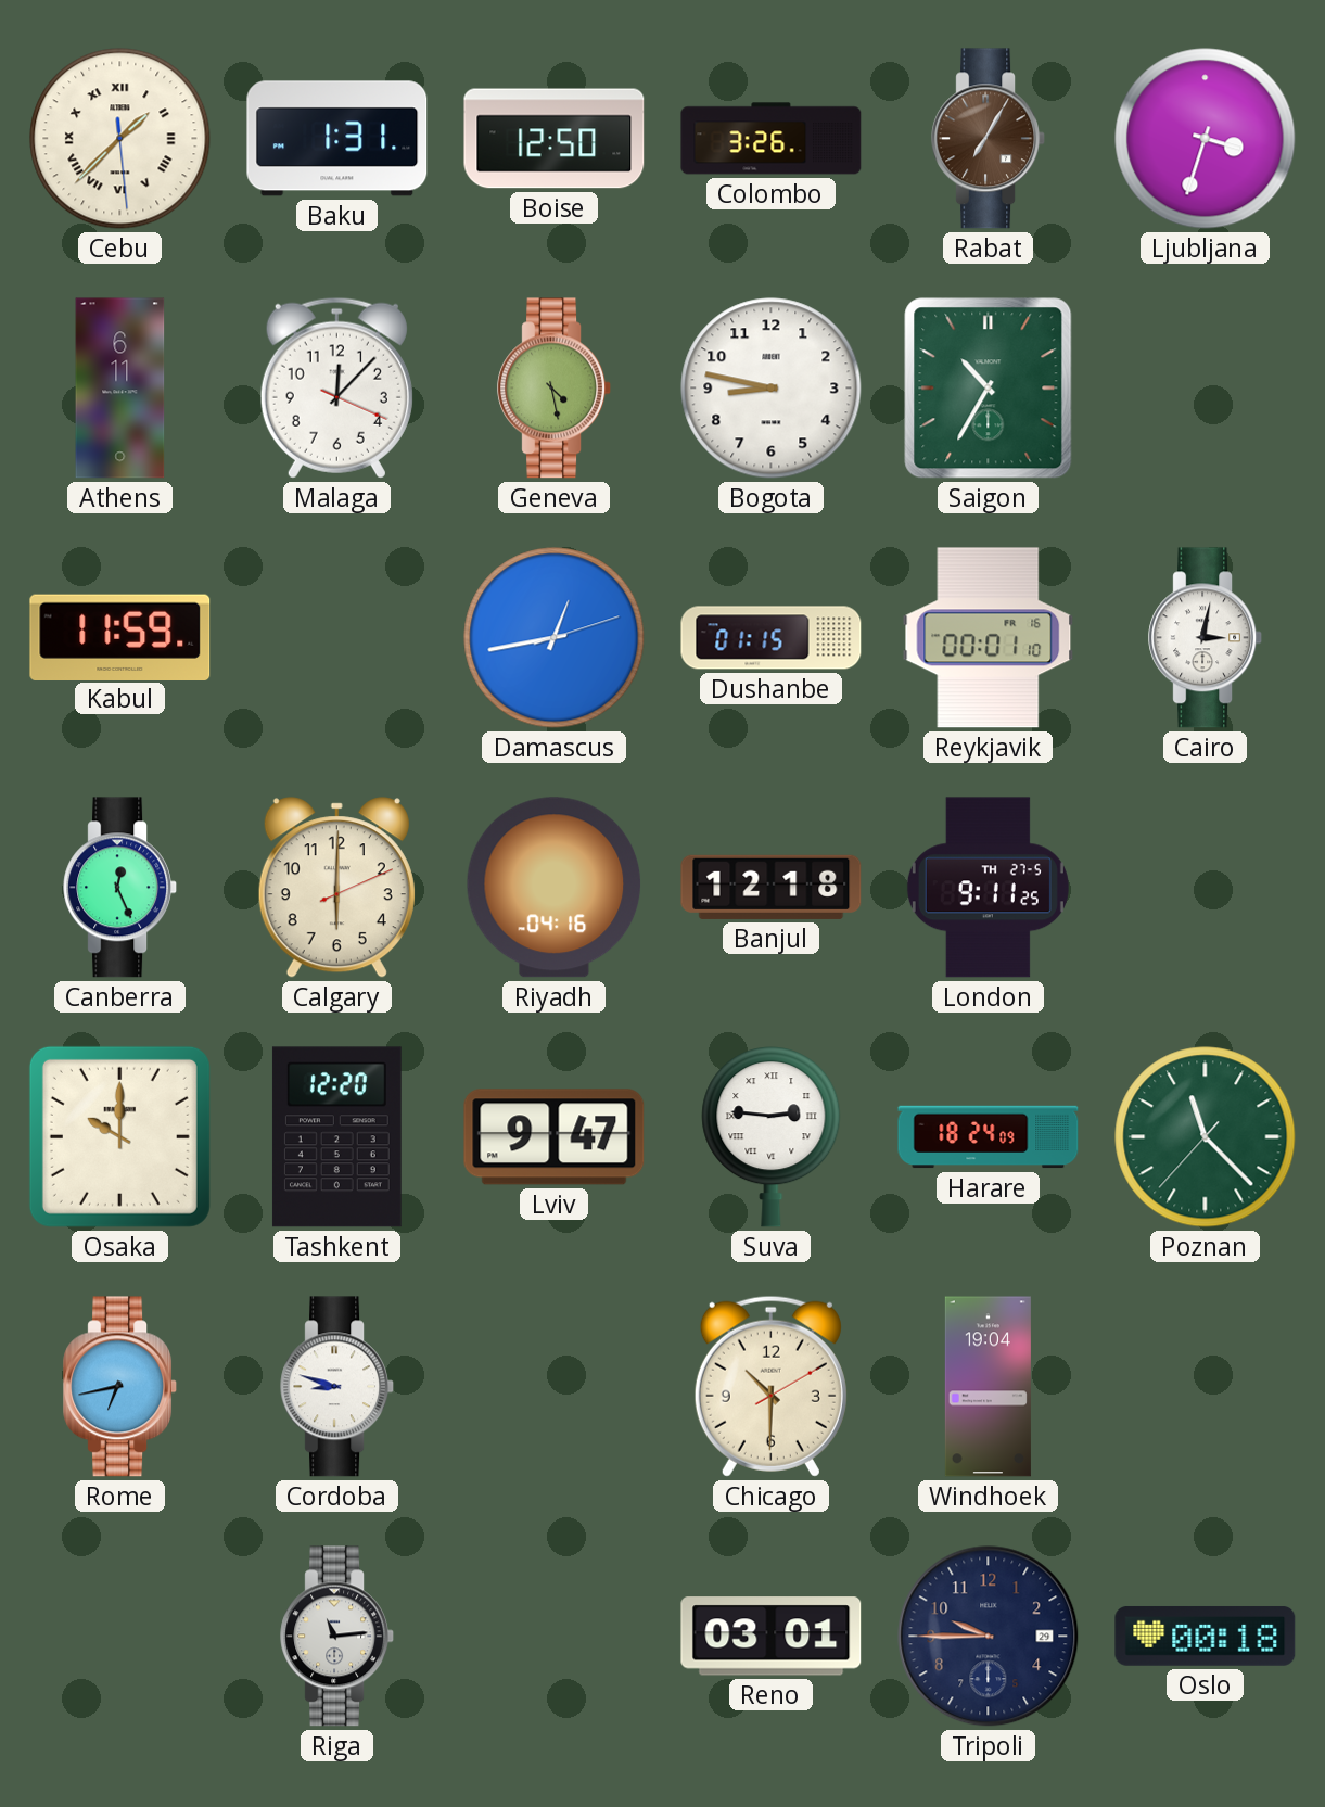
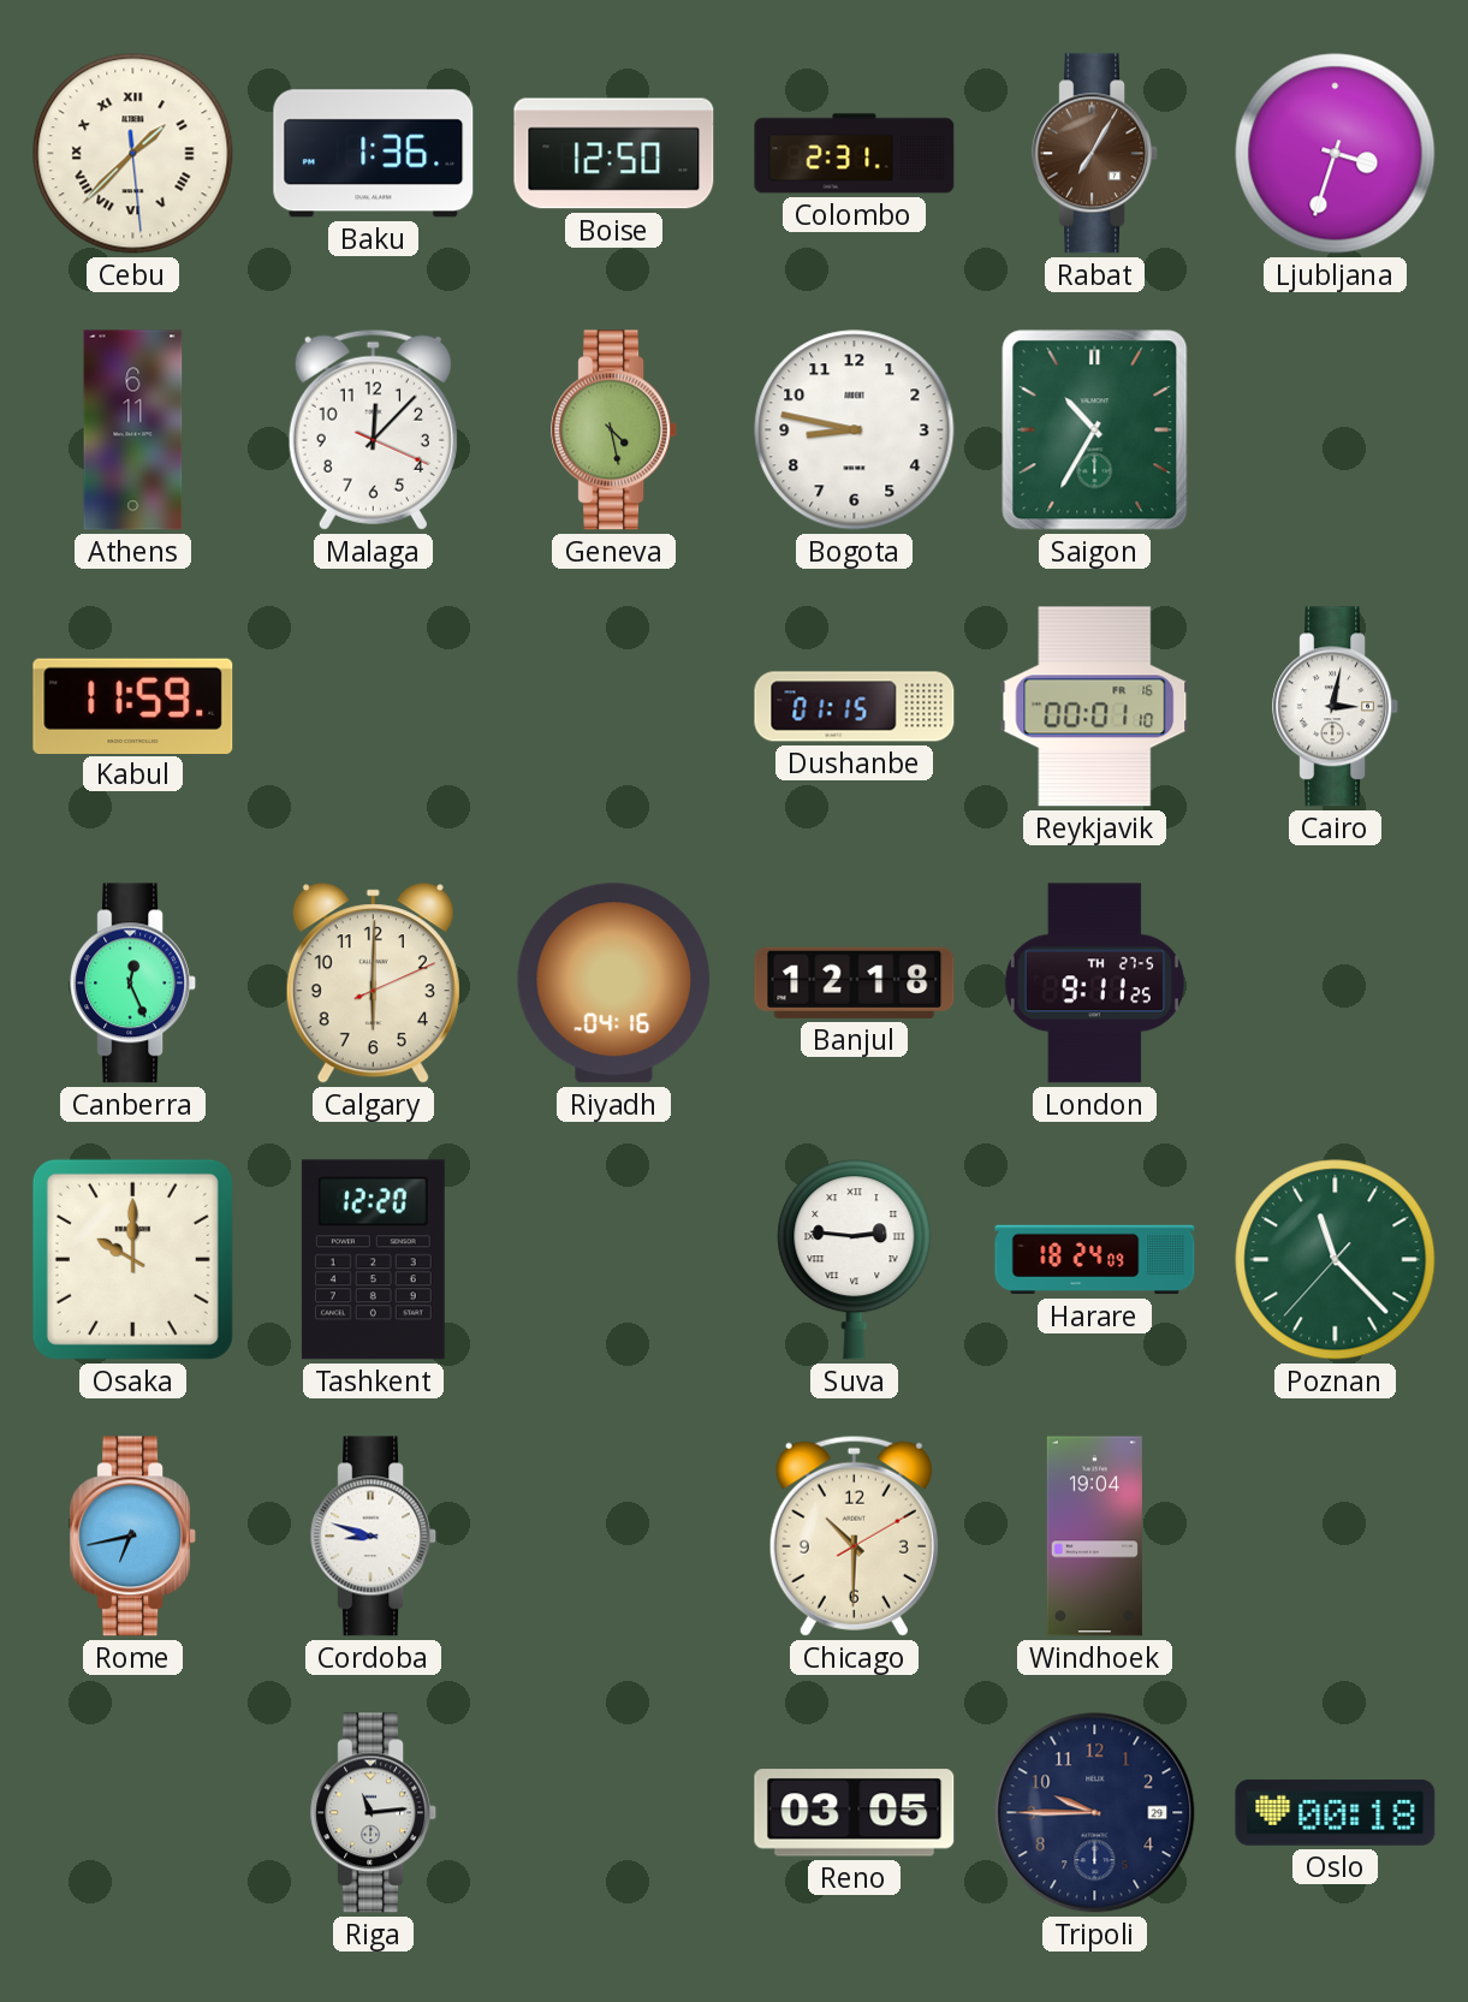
Baku: 1:31 -> 1:36
Colombo: 3:26 -> 2:31
Damascus: 12:43 -> none
Lviv: 9:47 -> none
Reno: 03:01 -> 03:05
